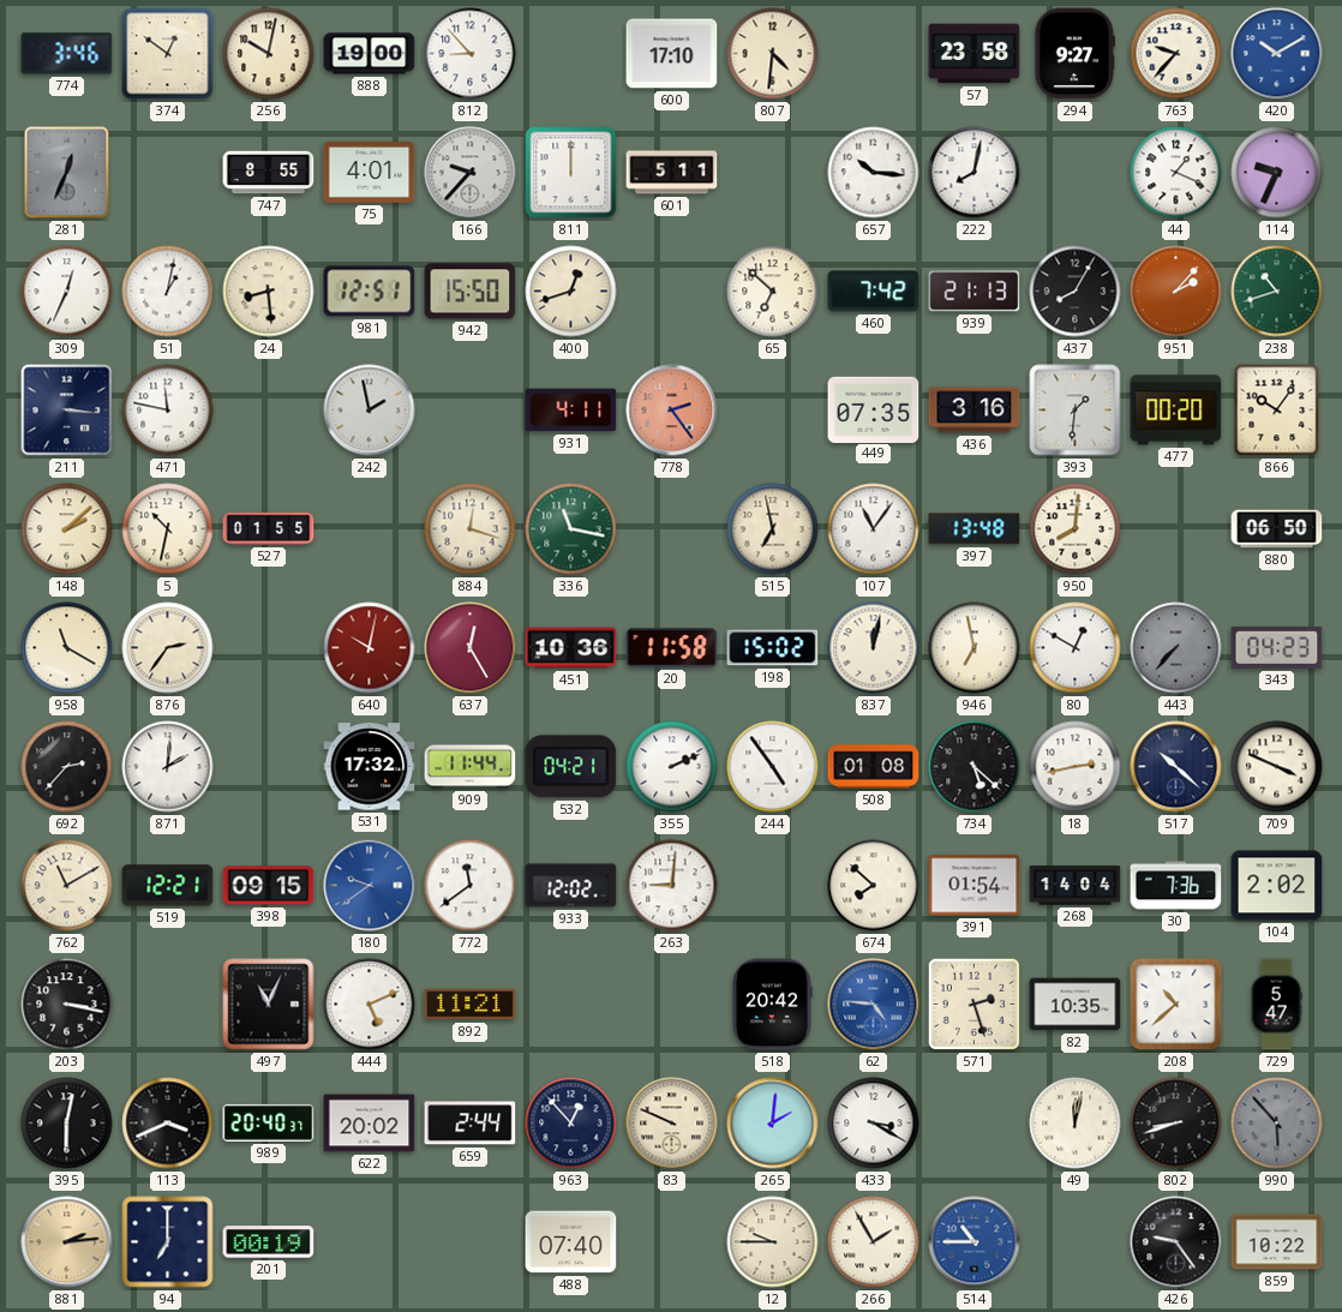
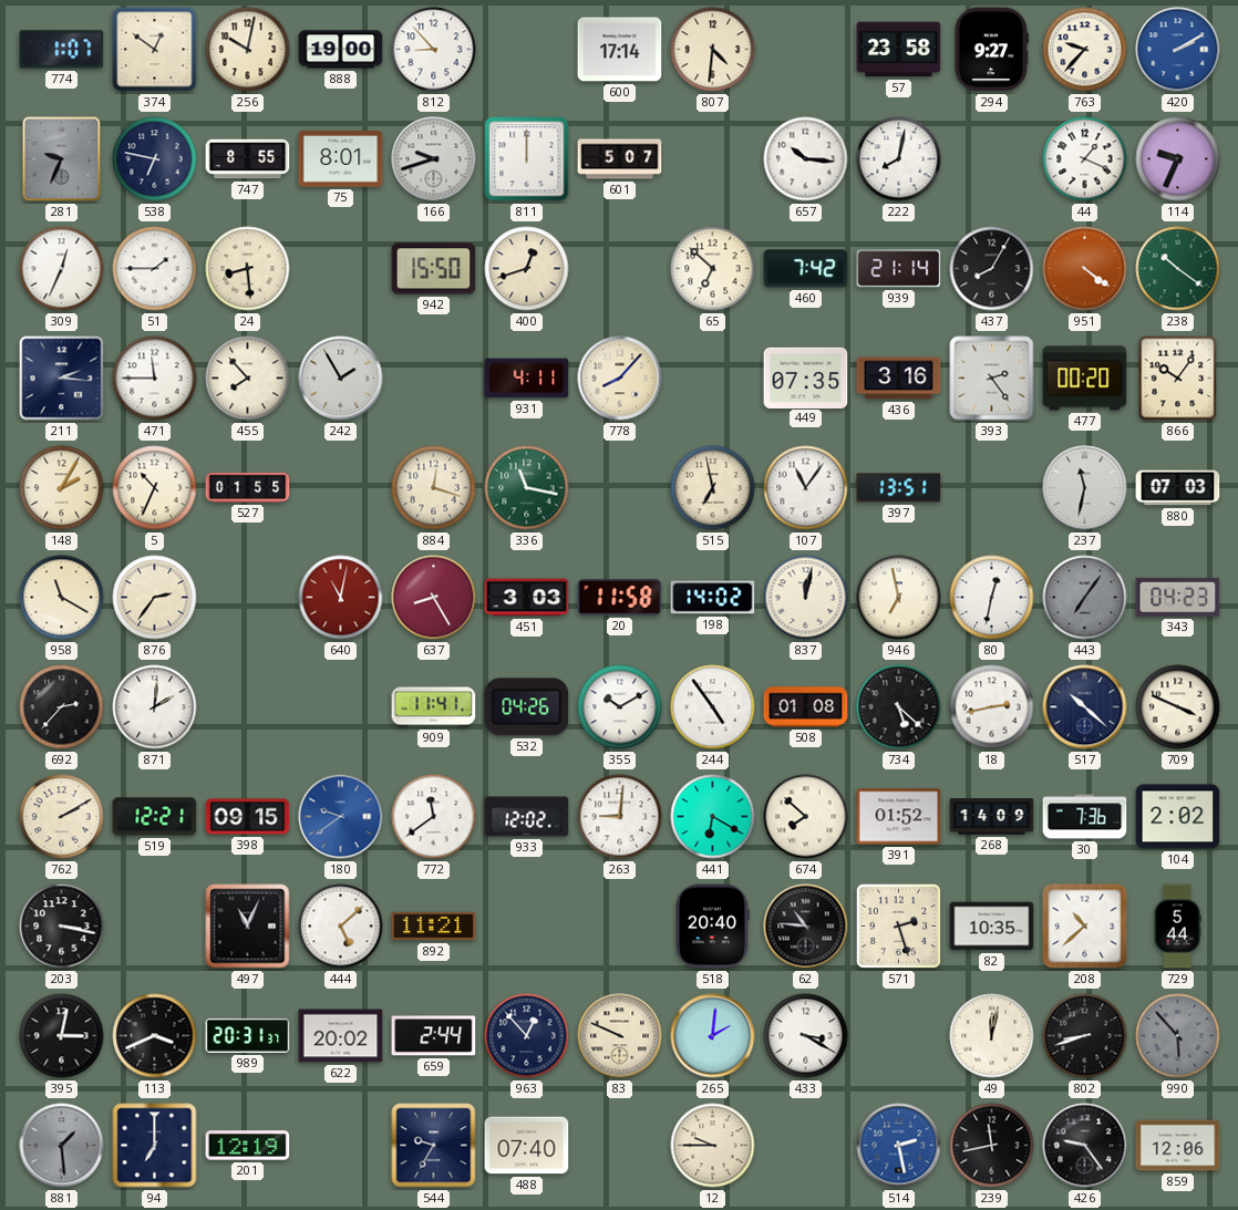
774: 3:46 -> 1:07
600: 17:10 -> 17:14
420: 10:10 -> 2:10
281: 12:34 -> 9:34
538: none -> 6:47
75: 4:01 -> 8:01
166: 9:37 -> 9:42
601: 5:11 -> 5:07
51: 1:02 -> 1:45
981: 12:51 -> none
939: 21:13 -> 21:14
951: 2:07 -> 4:21
238: 10:42 -> 10:21
211: 3:16 -> 2:16
471: 11:47 -> 11:45
455: none -> 7:53
242: 1:58 -> 1:55
778: 2:24 -> 8:07
778 dial: salmon -> cream
393: 1:31 -> 2:24
148: 2:08 -> 2:05
5: 10:32 -> 10:34
397: 13:48 -> 13:51
950: 8:01 -> none
237: none -> 11:32
880: 06:50 -> 07:03
640: 10:02 -> 11:02
637: 12:25 -> 8:25
451: 10:36 -> 3:03
198: 15:02 -> 14:02
80: 12:50 -> 12:32
443: 7:37 -> 7:06
531: 17:32 -> none
909: 11:44 -> 11:41
532: 04:21 -> 04:26
355: 2:11 -> 10:10
762: 11:10 -> 2:10
441: none -> 6:20
391: 01:54 -> 01:52
268: 14:04 -> 14:09
444: 5:11 -> 5:08
518: 20:42 -> 20:40
62: 4:46 -> 10:46
62 dial: blue -> black
729: 5:47 -> 5:44
395: 6:02 -> 3:02
989: 20:40 -> 20:31
881: 2:14 -> 1:29
881 dial: champagne -> grey
201: 00:19 -> 12:19
544: none -> 9:35
266: 1:55 -> none
514: 10:45 -> 2:28
239: none -> 11:43
859: 10:22 -> 12:06
